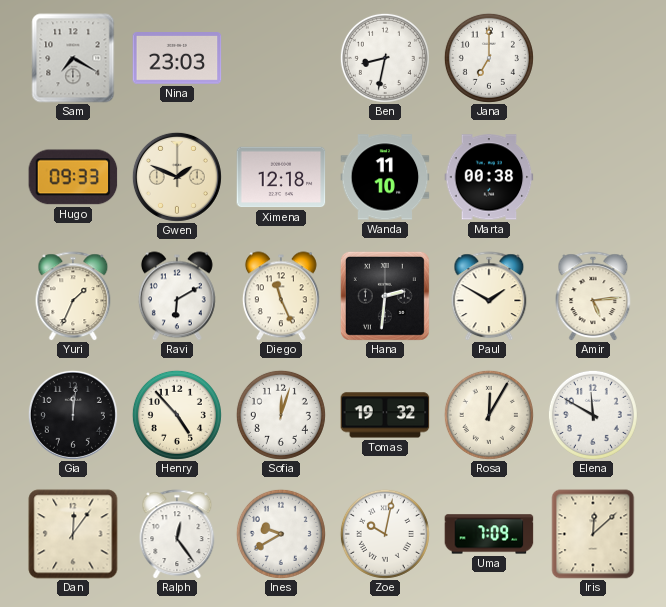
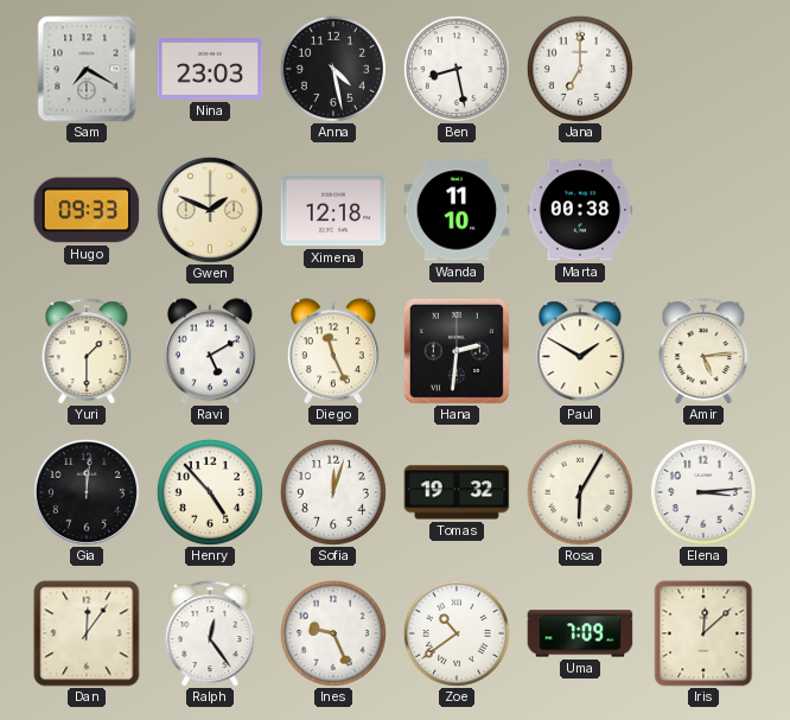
Anna: none -> 4:28
Ben: 8:32 -> 8:28
Yuri: 1:34 -> 1:30
Ravi: 6:10 -> 5:10
Rosa: 12:05 -> 6:05
Elena: 11:50 -> 3:14
Ines: 9:40 -> 9:26
Zoe: 10:02 -> 10:39
